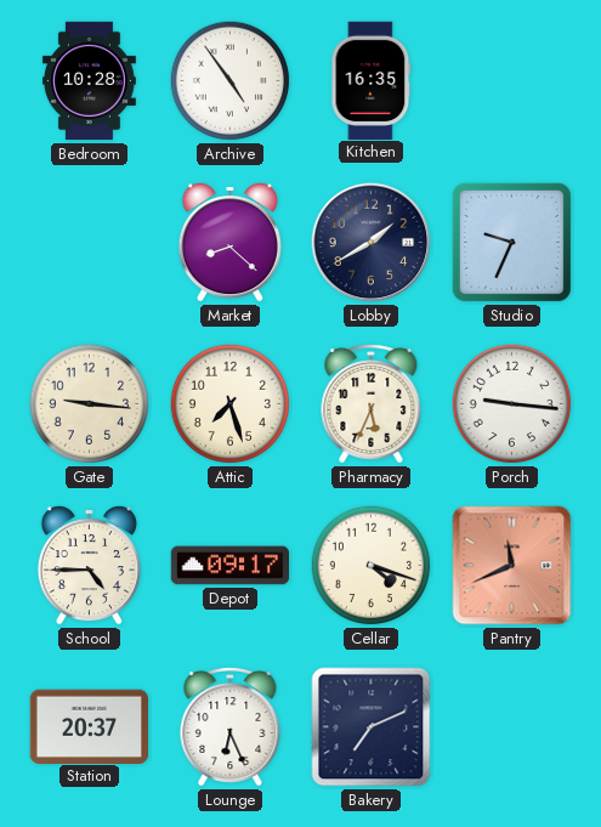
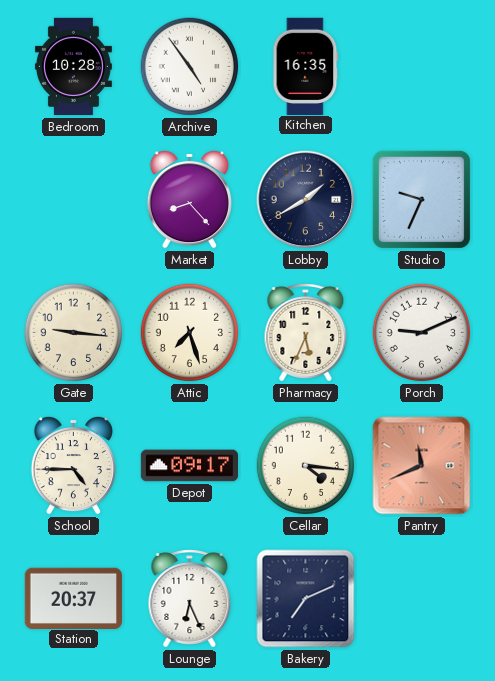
Market: 8:22 -> 8:23
Porch: 9:16 -> 9:11
Cellar: 4:18 -> 4:16
